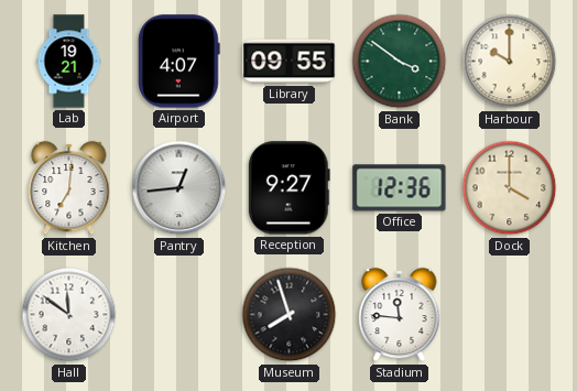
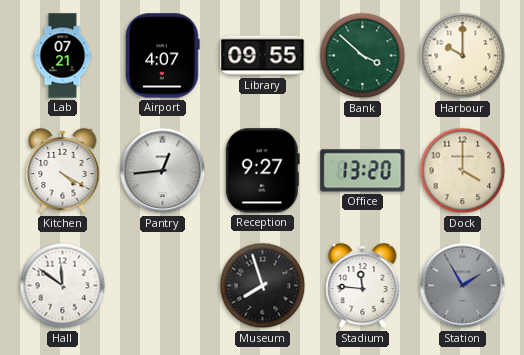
Lab: 19:21 -> 07:21
Bank: 3:51 -> 3:52
Kitchen: 7:01 -> 4:20
Office: 12:36 -> 13:20
Station: none -> 1:55
